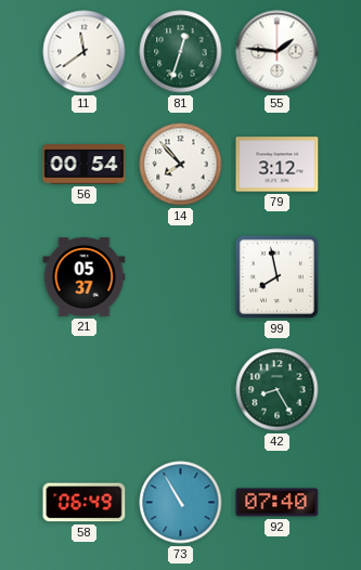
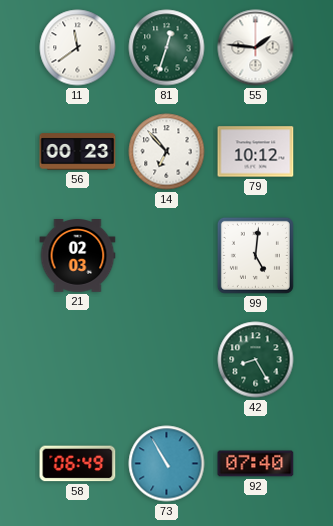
56: 00:54 -> 00:23
14: 7:53 -> 6:53
79: 3:12 -> 10:12
21: 05:37 -> 02:03
99: 7:58 -> 5:01
